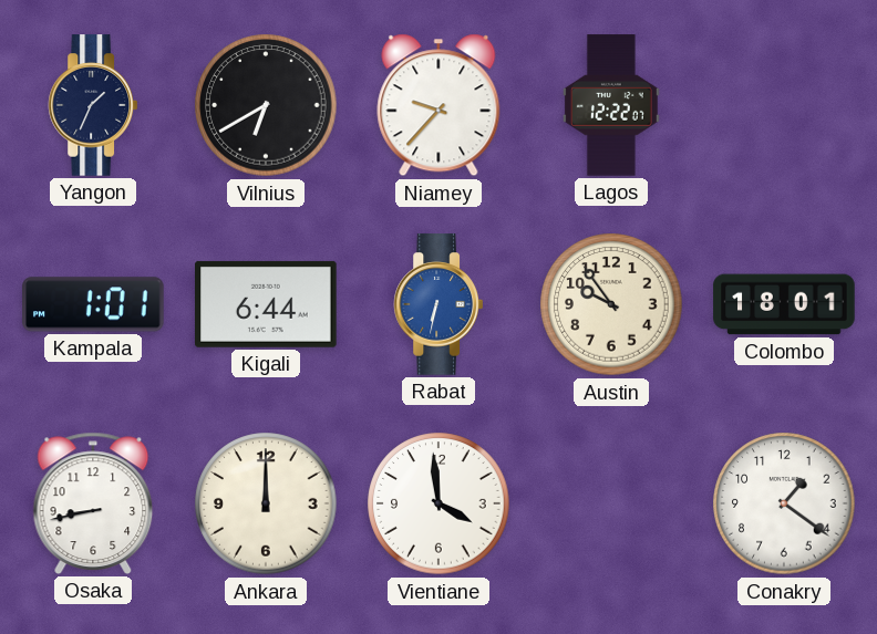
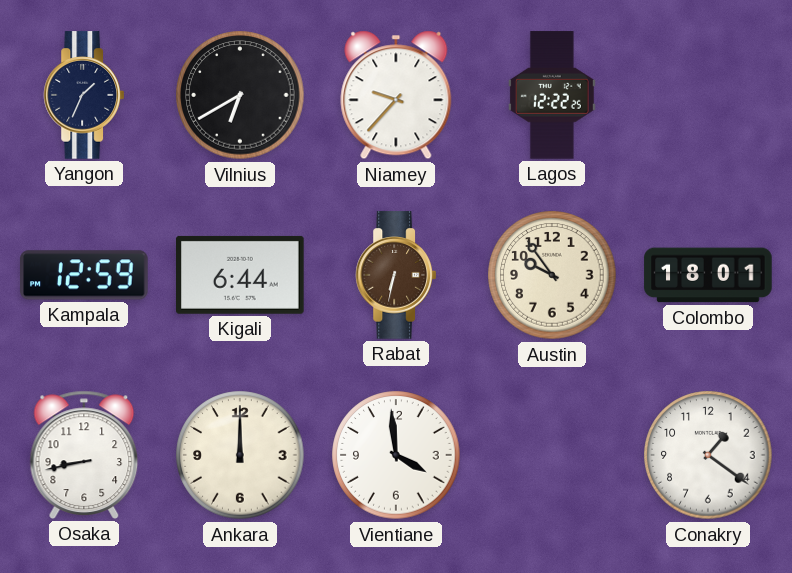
Lagos: 12:22:07 -> 12:22:25
Kampala: 1:01 -> 12:59
Rabat dial: blue -> brown
